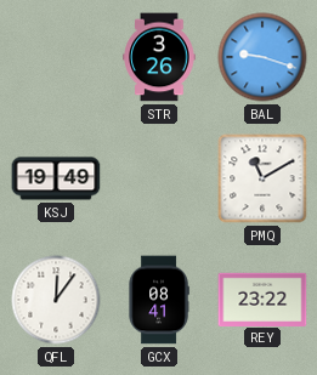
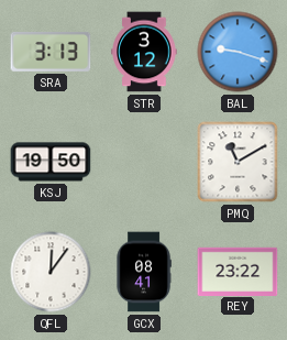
SRA: none -> 3:13
STR: 3:26 -> 3:12
KSJ: 19:49 -> 19:50
